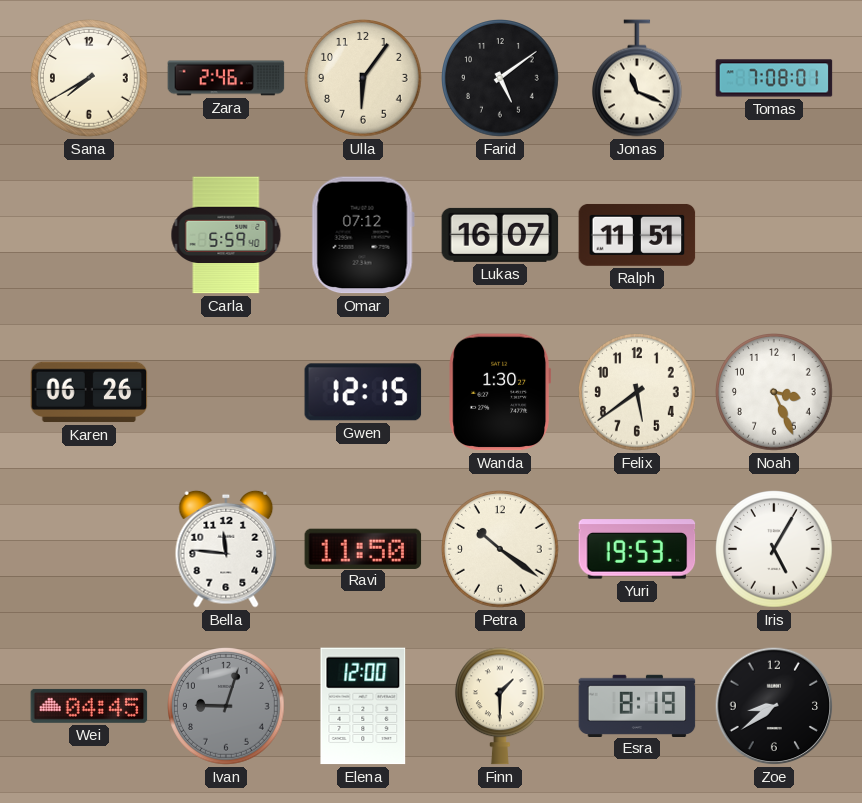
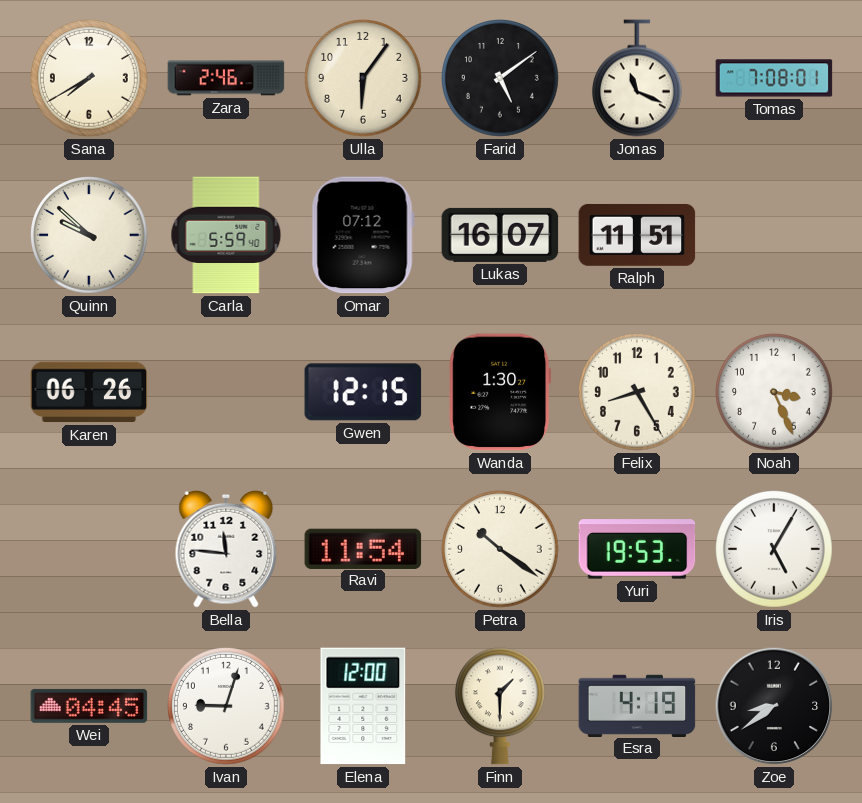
Quinn: none -> 9:52
Felix: 5:39 -> 8:25
Ravi: 11:50 -> 11:54
Ivan dial: grey -> white
Esra: 8:19 -> 4:19
